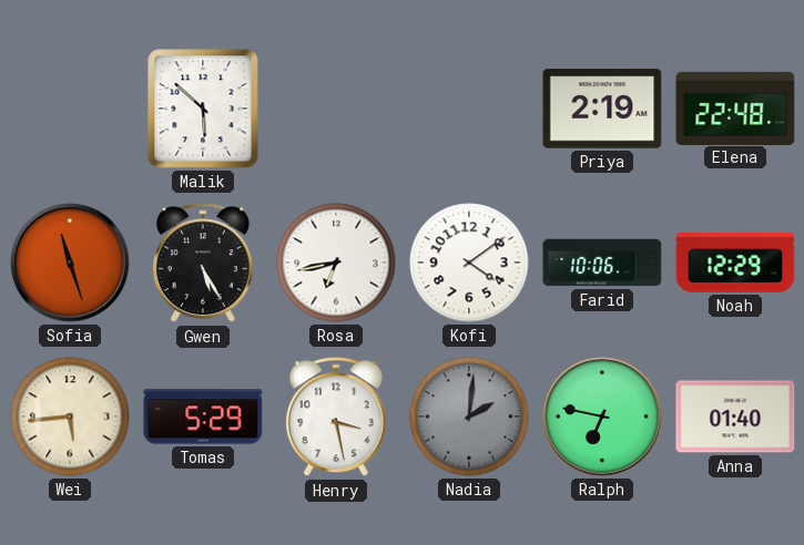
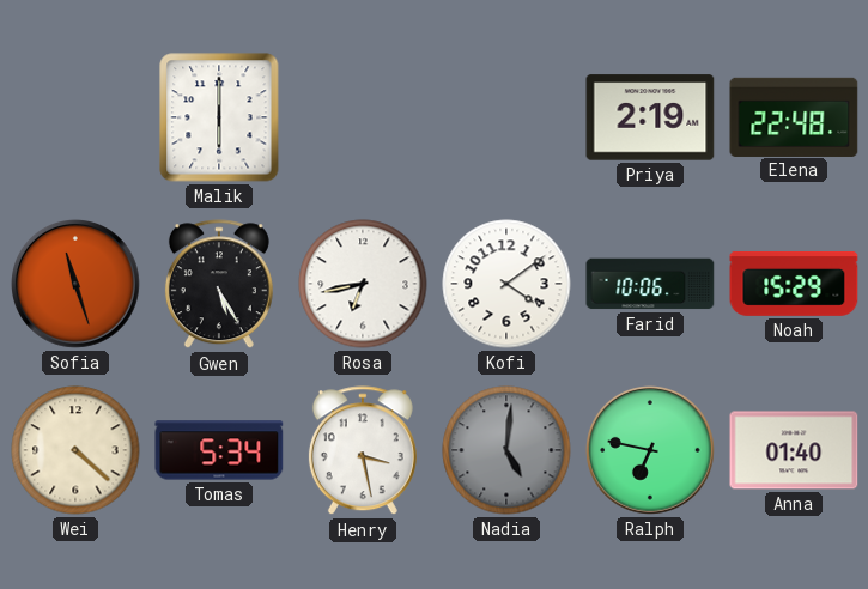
Malik: 5:52 -> 6:00
Noah: 12:29 -> 15:29
Wei: 5:44 -> 4:22
Tomas: 5:29 -> 5:34
Nadia: 2:01 -> 5:01
